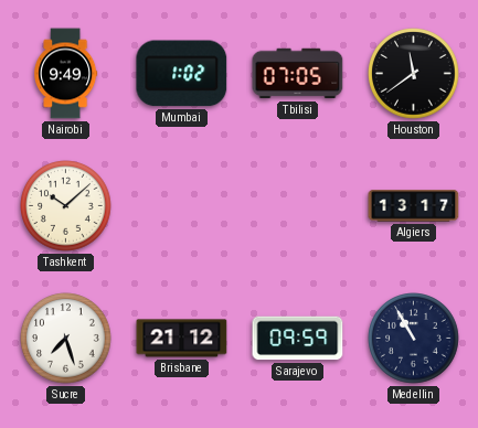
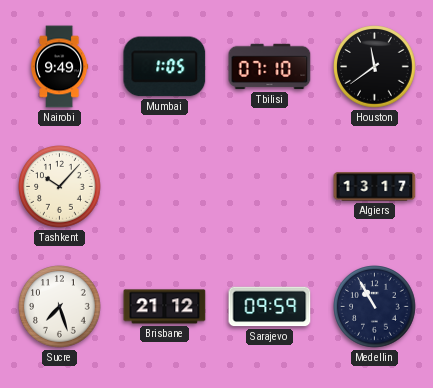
Mumbai: 1:02 -> 1:05
Tbilisi: 07:05 -> 07:10
Tashkent: 10:08 -> 10:07
